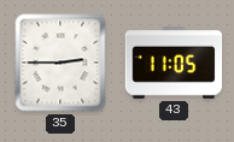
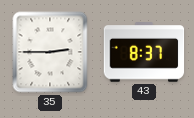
43: 11:05 -> 8:37
